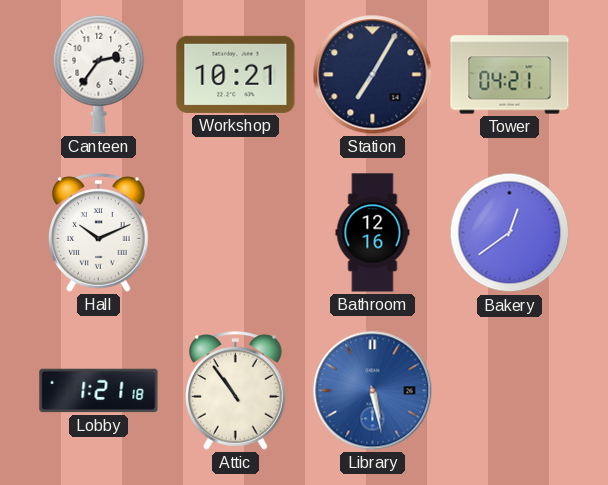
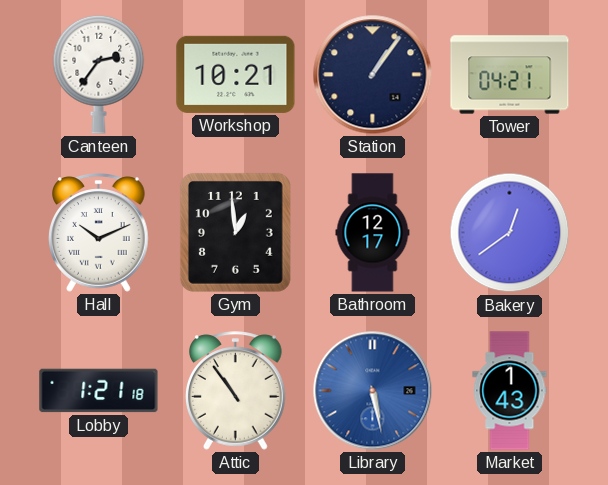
Station: 7:05 -> 1:06
Gym: none -> 12:59
Bathroom: 12:16 -> 12:17
Market: none -> 1:43
